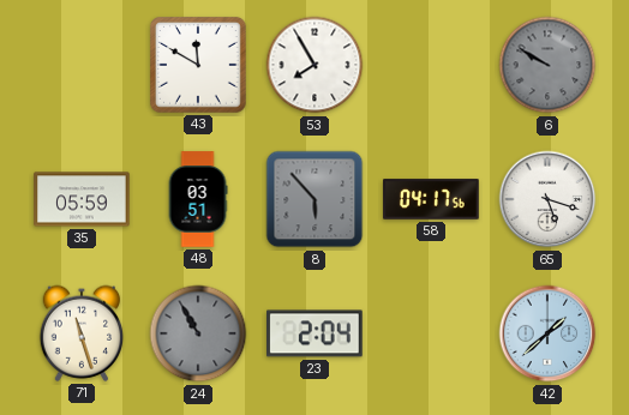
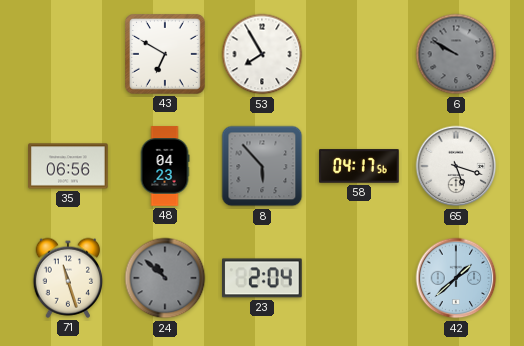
43: 11:50 -> 6:50
35: 05:59 -> 06:56
48: 03:51 -> 04:23
24: 10:55 -> 10:52
